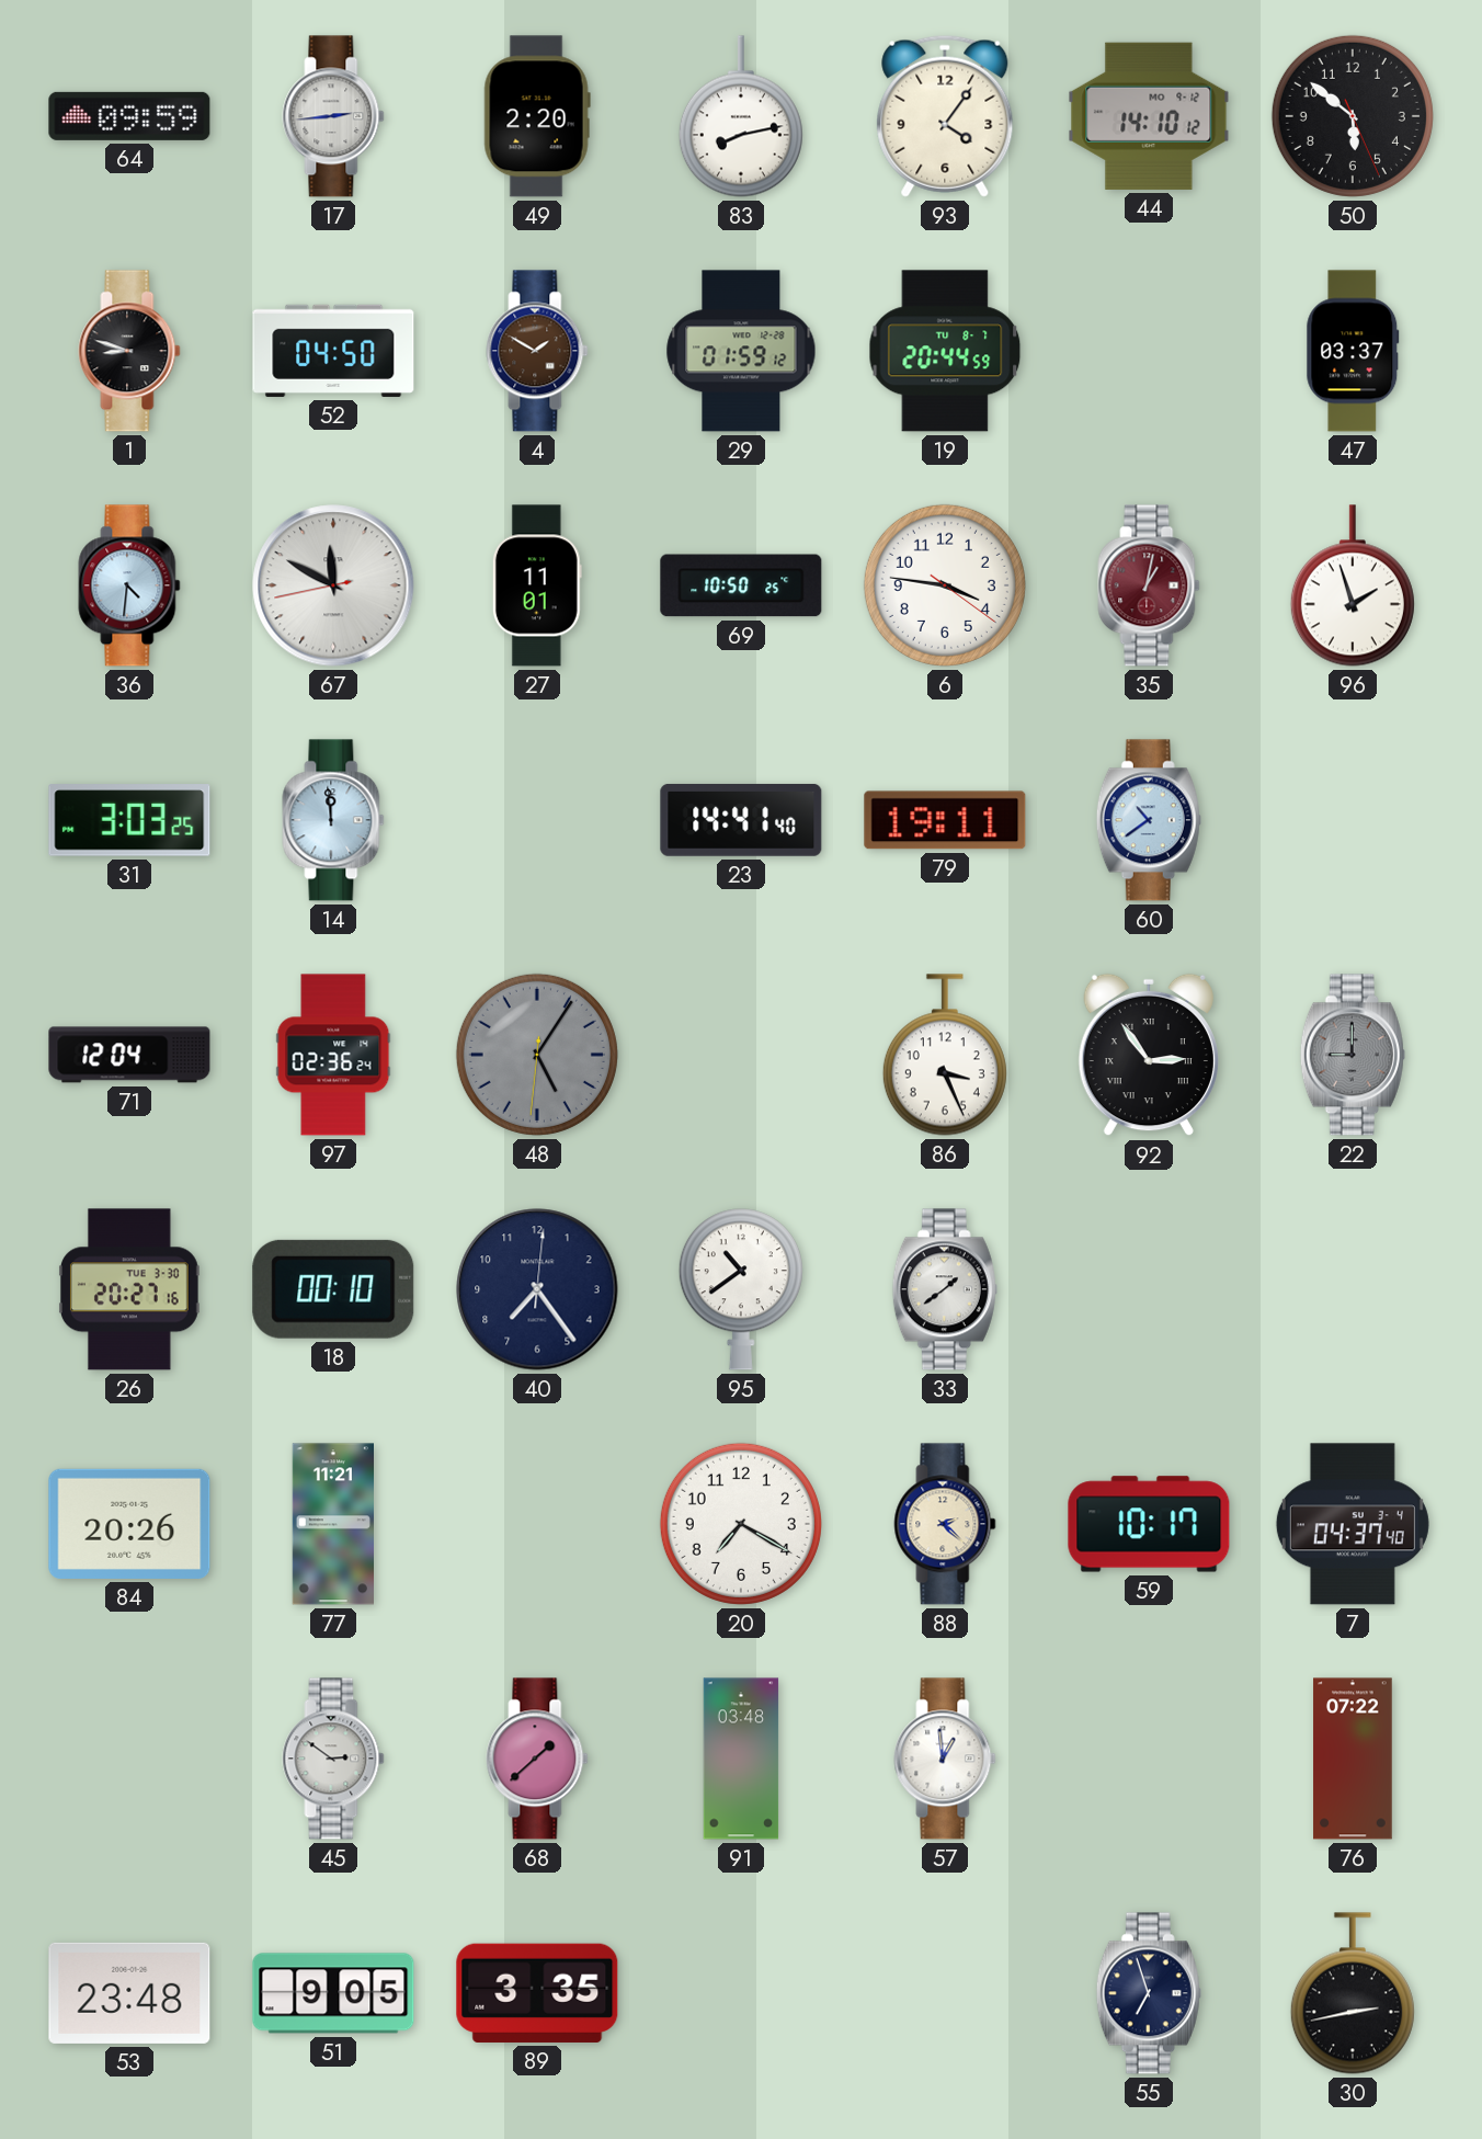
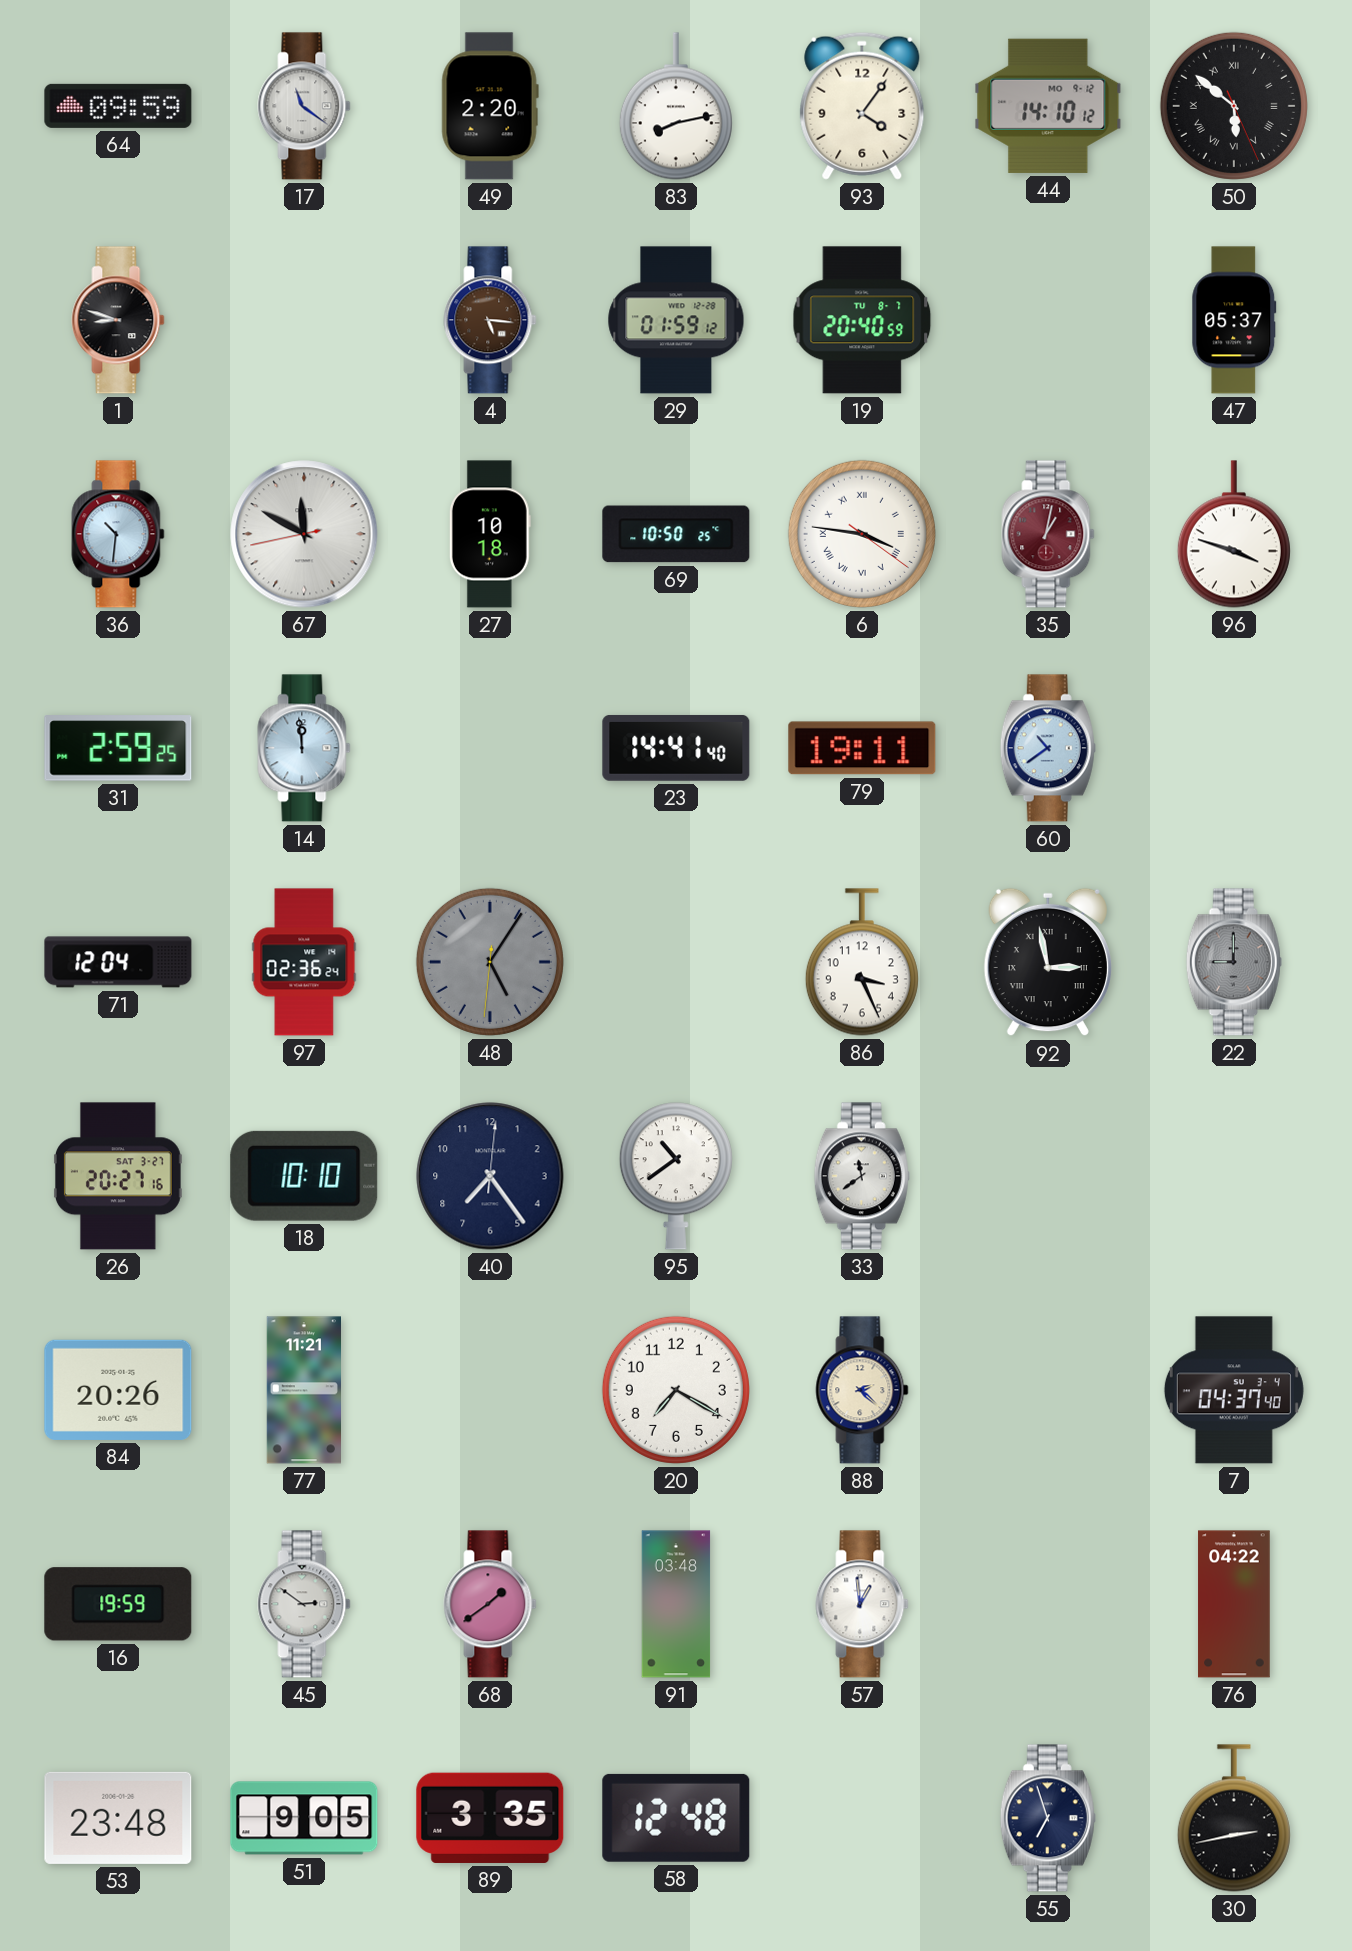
17: 2:44 -> 11:21
50 numerals: Arabic -> Roman
52: 04:50 -> none
4: 1:50 -> 5:16
19: 20:44 -> 20:40
47: 03:37 -> 05:37
36: 4:31 -> 10:31
27: 11:01 -> 10:18
6 numerals: Arabic -> Roman
96: 1:57 -> 3:48
31: 3:03 -> 2:59
92: 2:54 -> 2:58
26 date: TUE 3-30 -> SAT 3-27
18: 00:10 -> 10:10
33: 1:39 -> 11:39
59: 10:17 -> none
16: none -> 19:59
68: 1:38 -> 1:39
76: 07:22 -> 04:22
58: none -> 12:48
